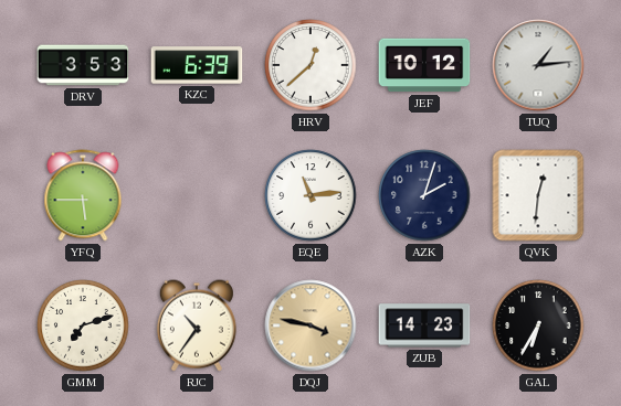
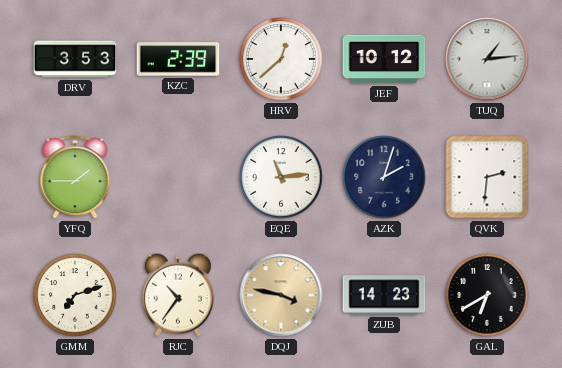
KZC: 6:39 -> 2:39
YFQ: 5:45 -> 1:45
QVK: 12:31 -> 2:31
GAL: 6:35 -> 6:40
